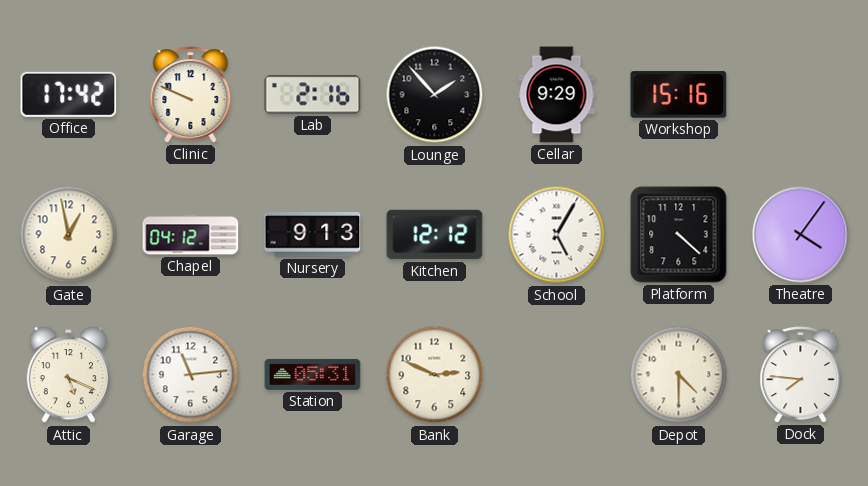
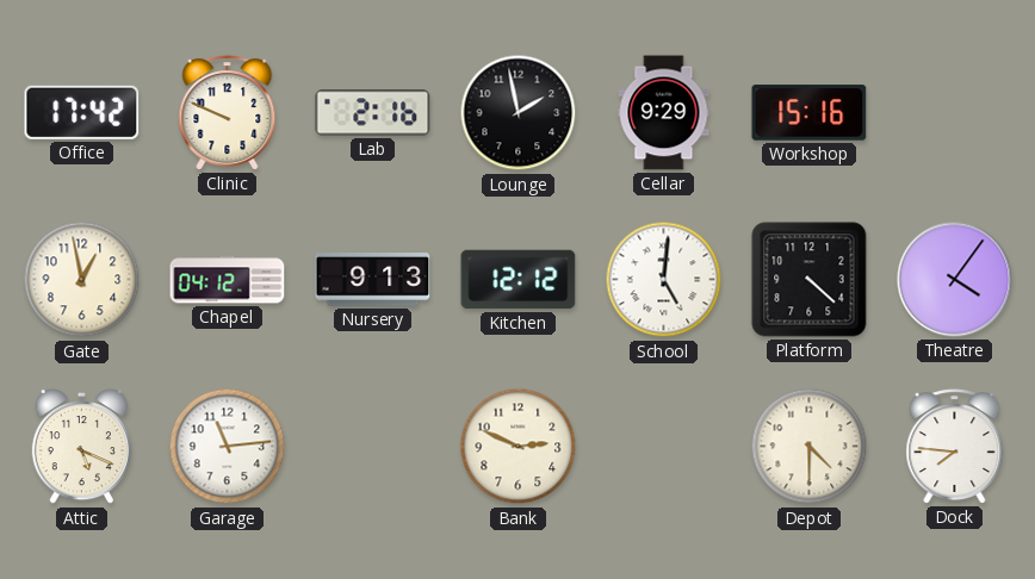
Lounge: 1:53 -> 1:58
School: 5:05 -> 5:01
Station: 05:31 -> none
